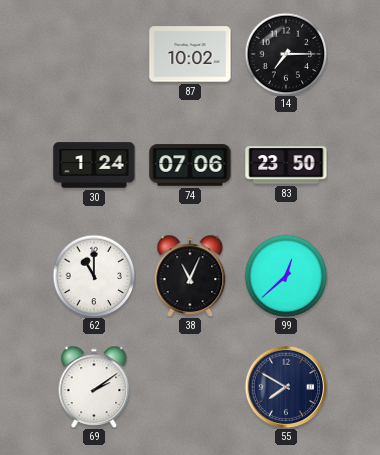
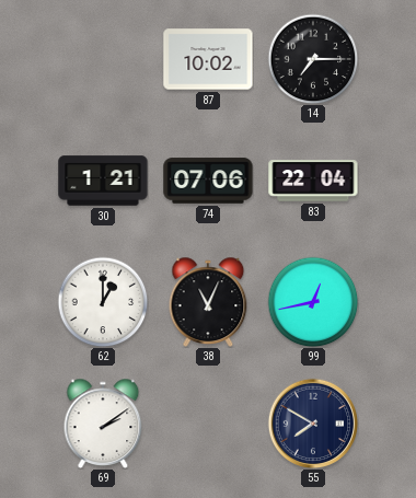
30: 1:24 -> 1:21
83: 23:50 -> 22:04
62: 11:00 -> 1:00
99: 12:38 -> 12:43
